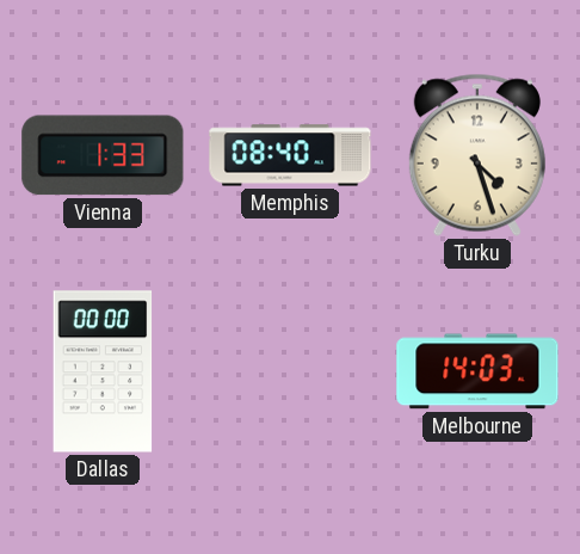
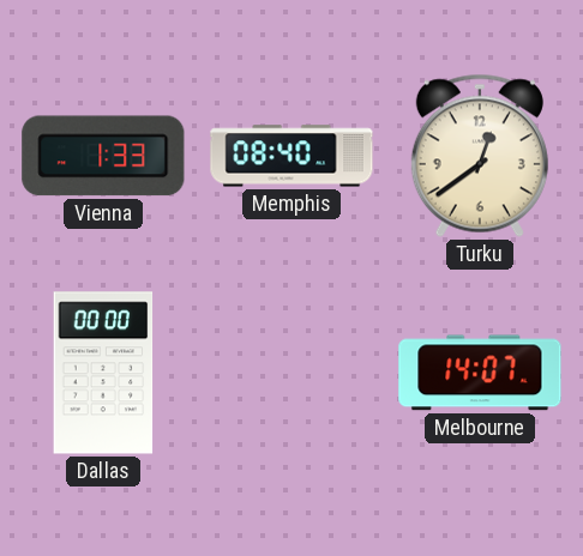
Turku: 4:27 -> 12:39
Melbourne: 14:03 -> 14:07
